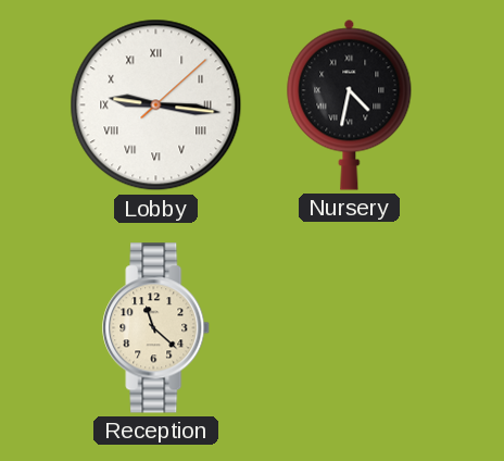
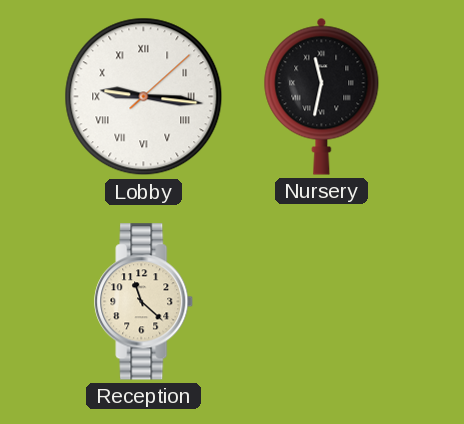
Nursery: 4:32 -> 11:32
